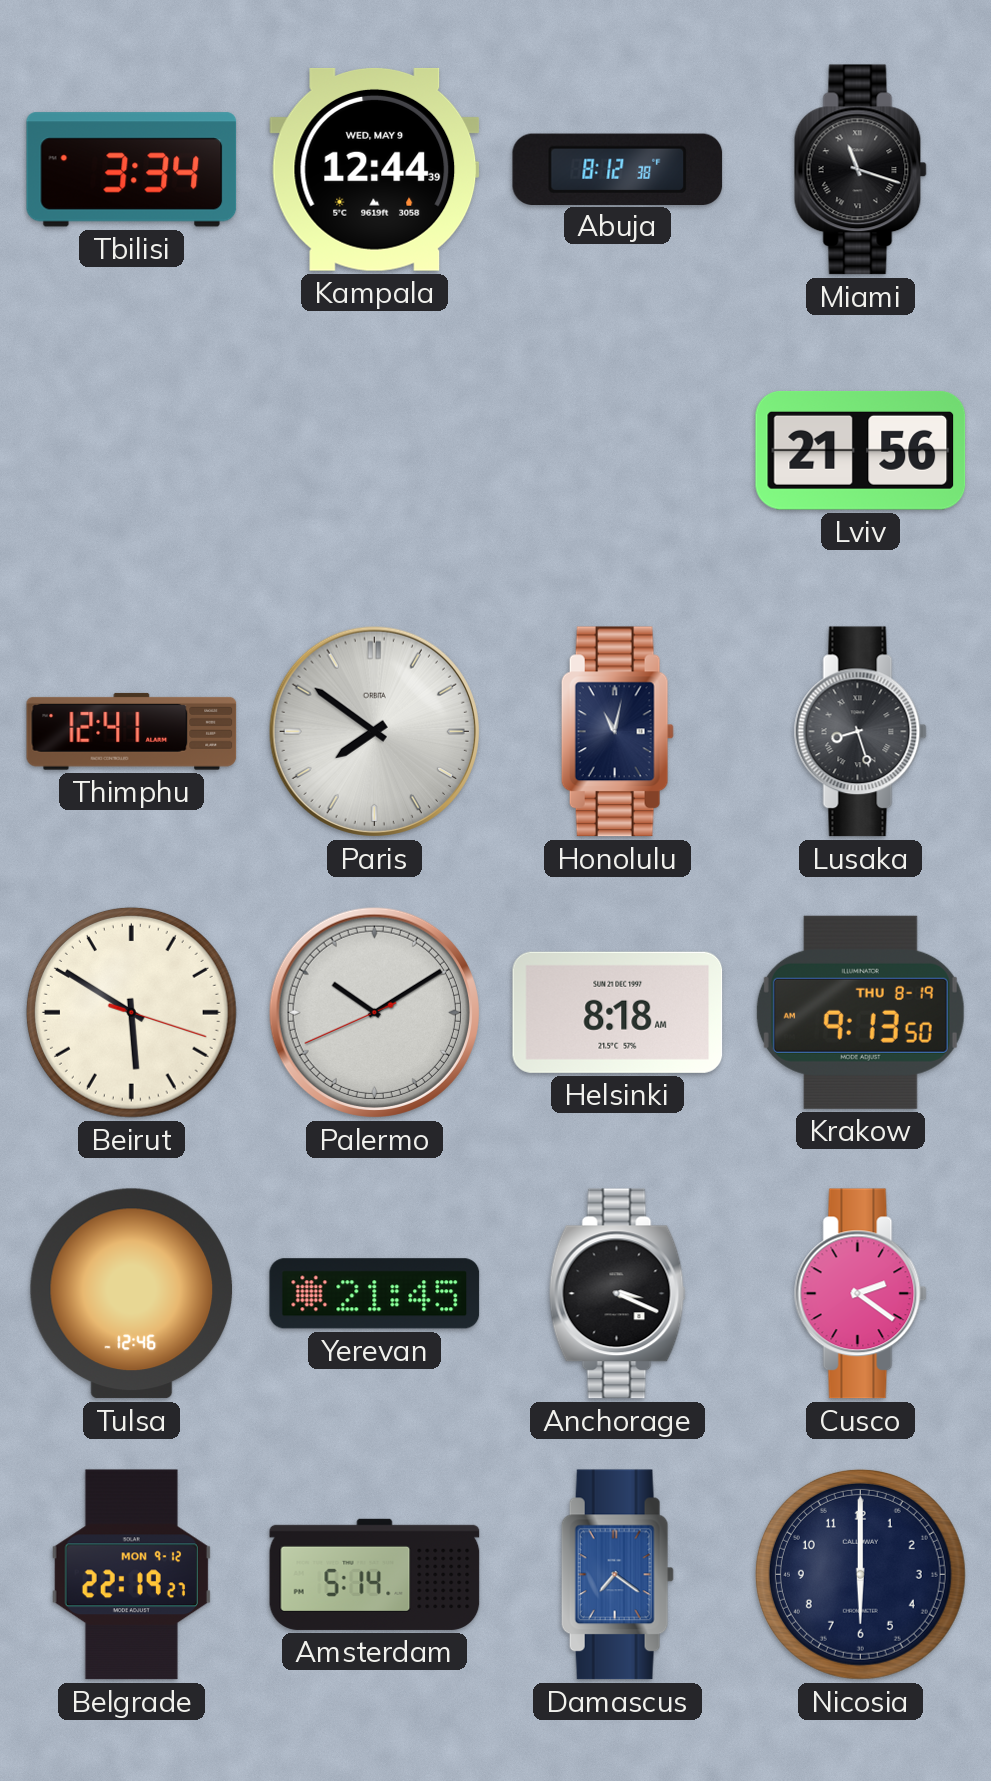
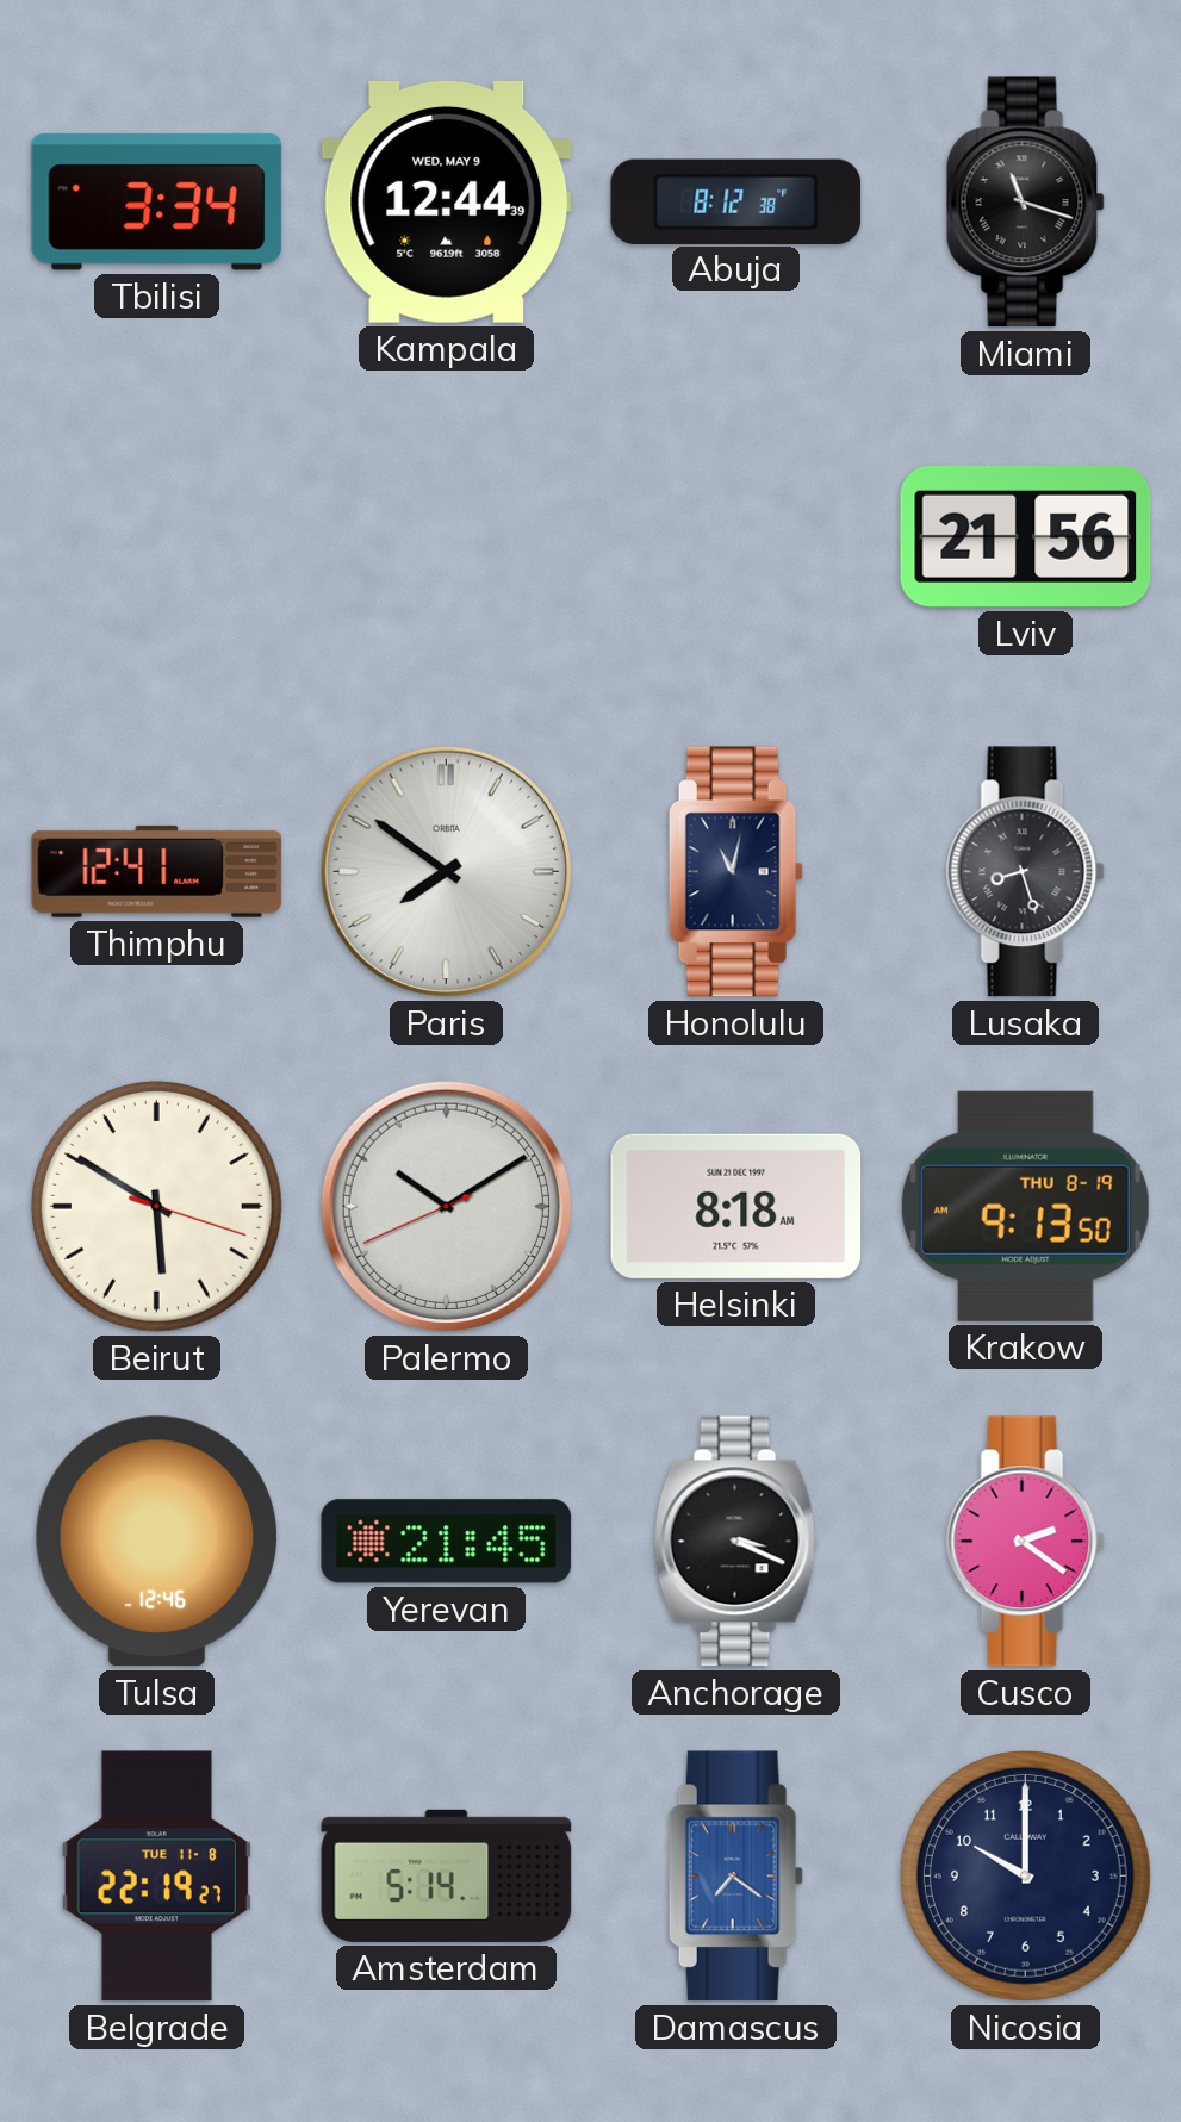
Belgrade date: MON 9-12 -> TUE 11-8
Nicosia: 6:00 -> 10:00
